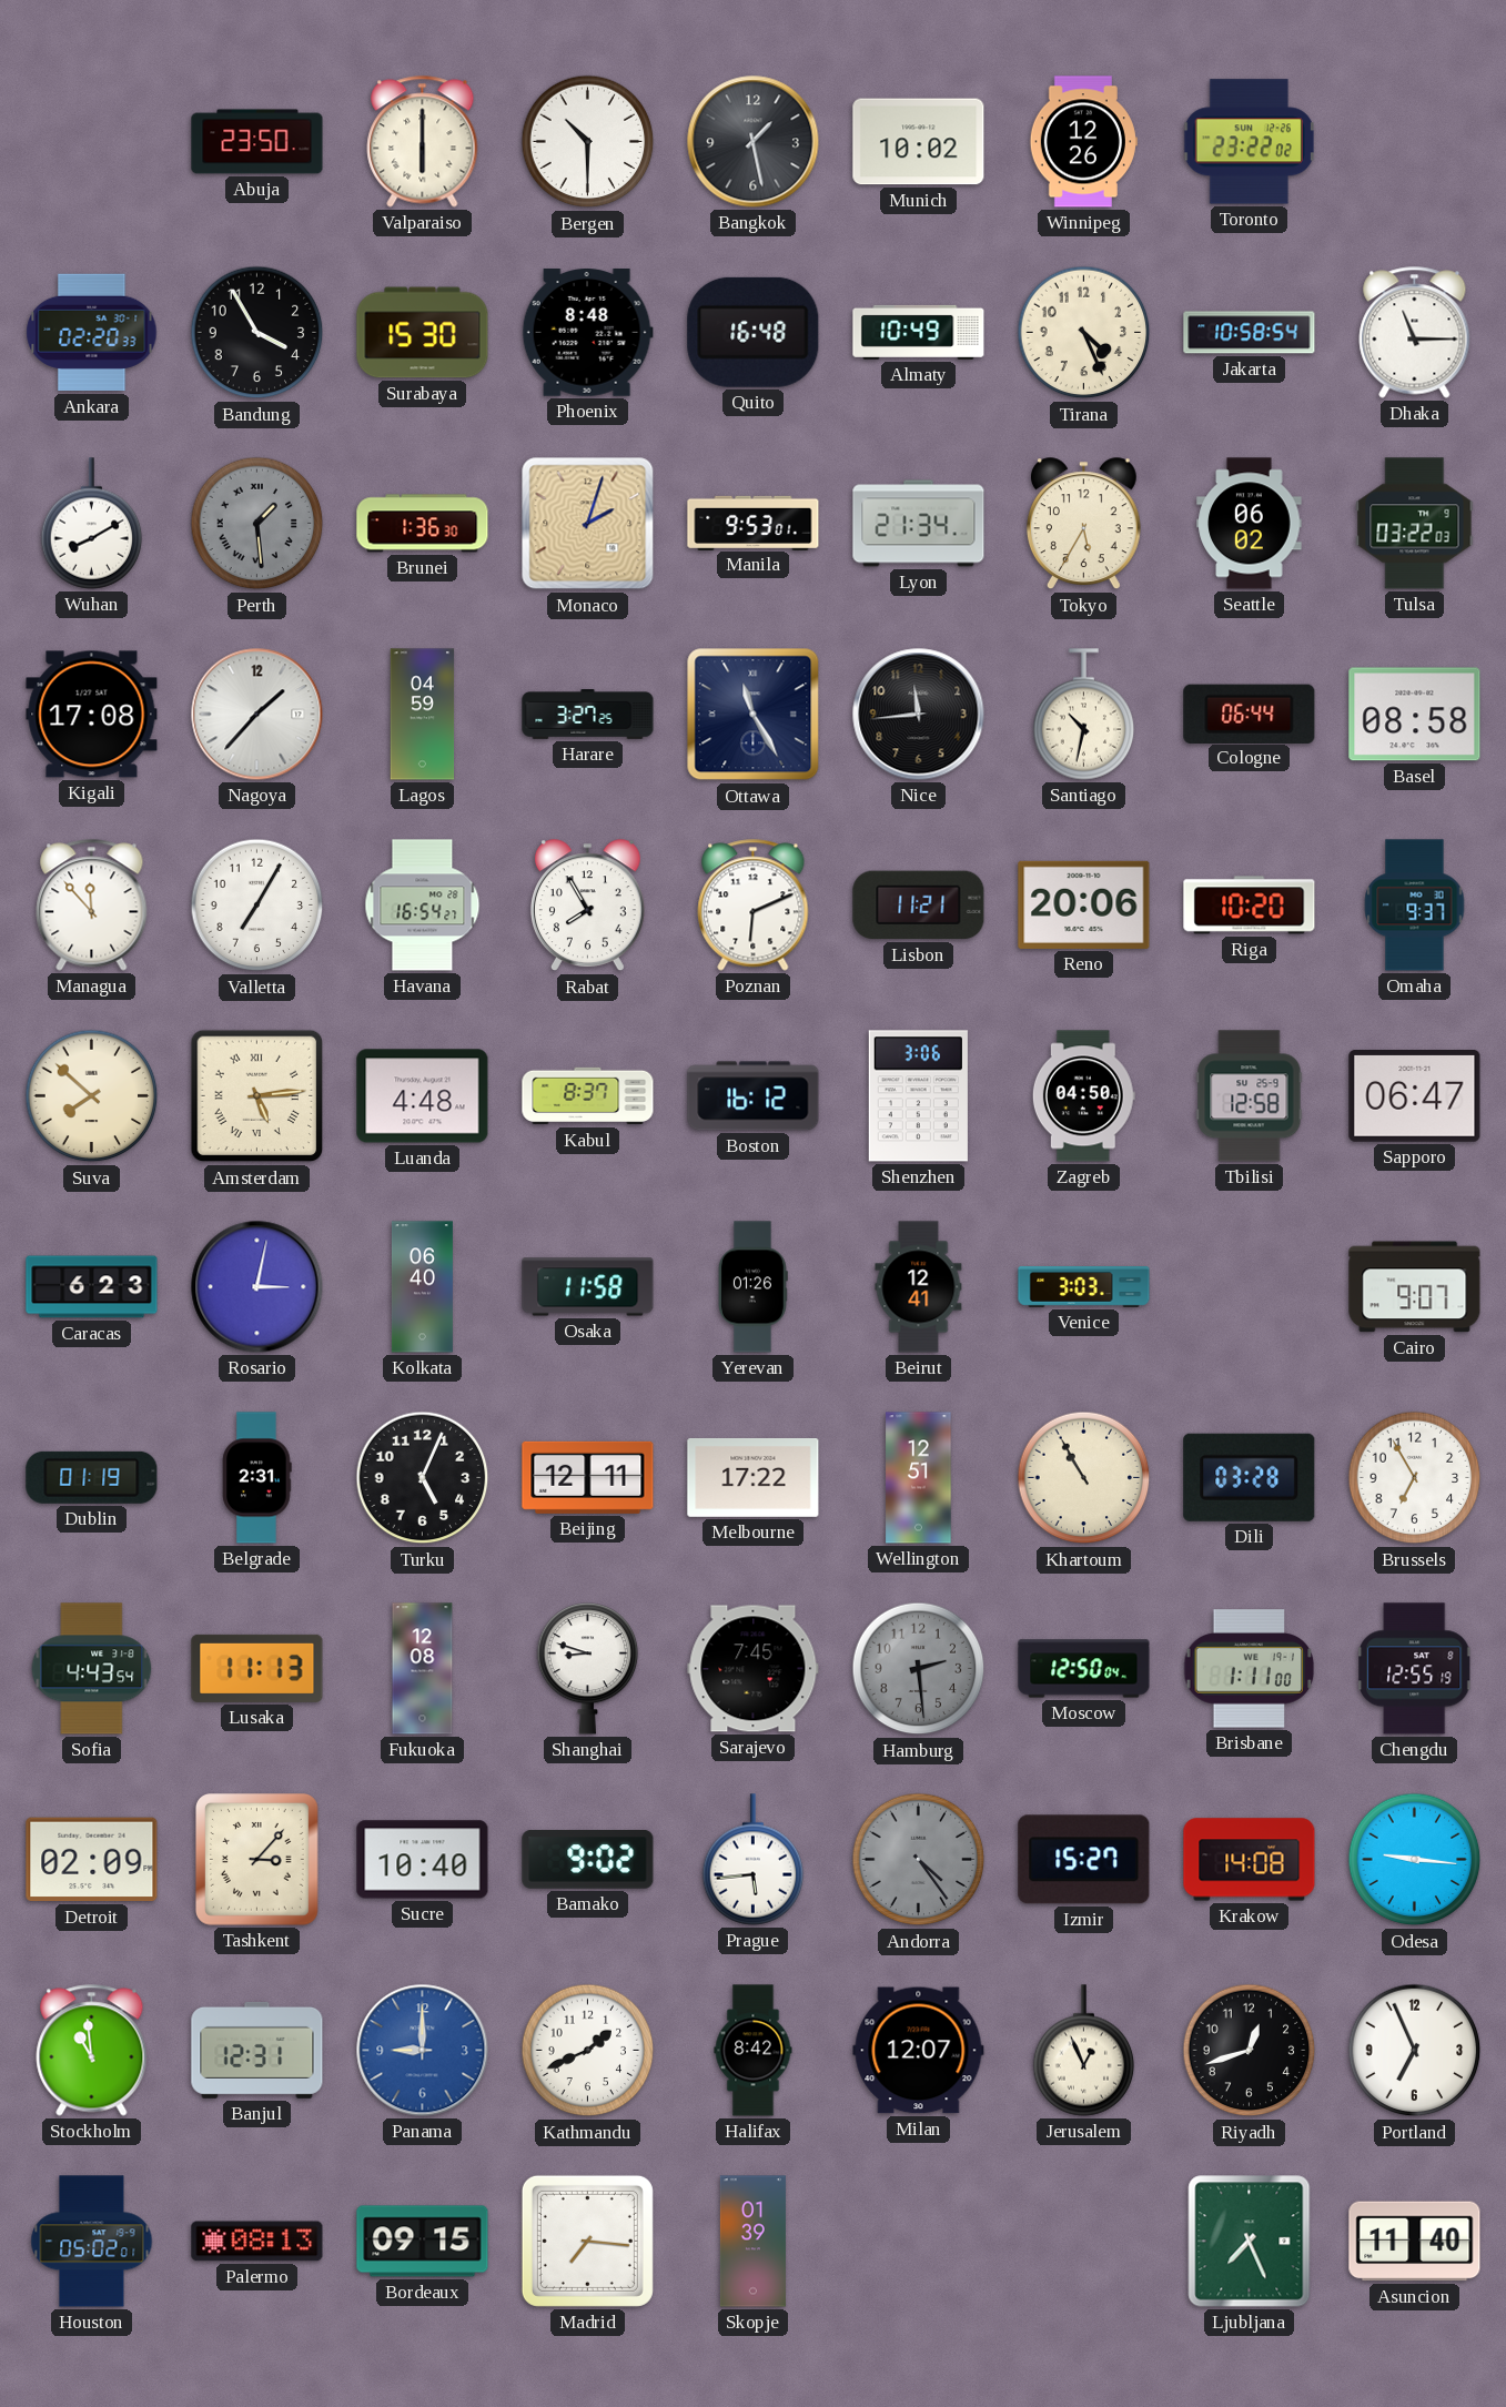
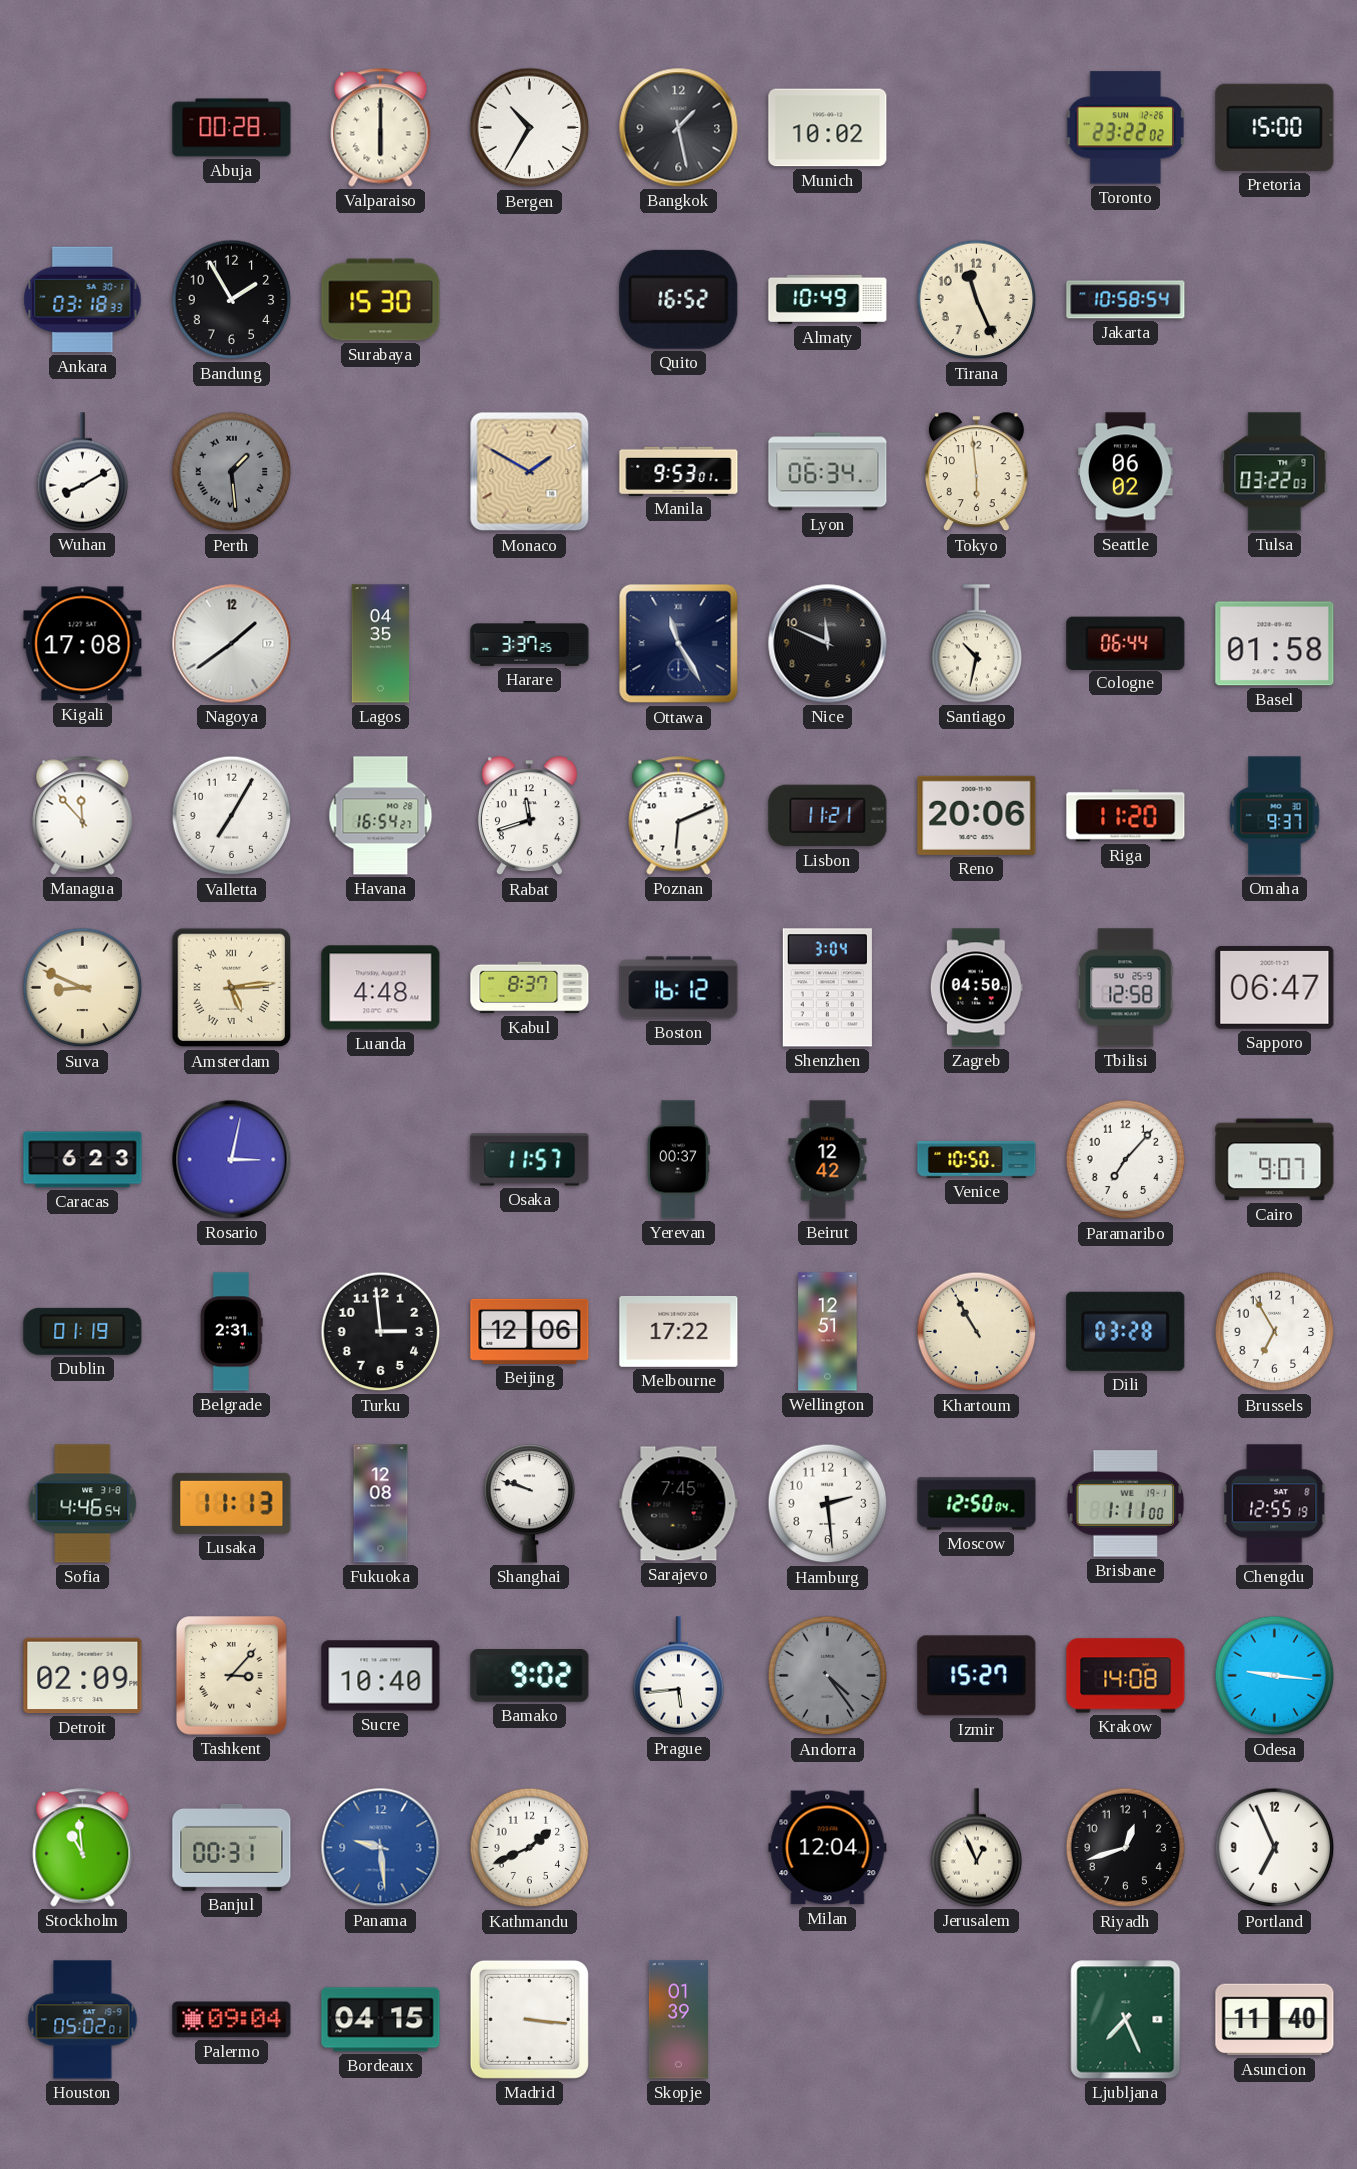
Abuja: 23:50 -> 00:28
Bergen: 10:30 -> 10:35
Winnipeg: 12:26 -> none
Pretoria: none -> 15:00
Ankara: 02:20 -> 03:18
Bandung: 3:55 -> 1:55
Phoenix: 8:48 -> none
Quito: 16:48 -> 16:52
Tirana: 4:26 -> 11:26
Dhaka: 11:15 -> none
Brunei: 1:36 -> none
Monaco: 2:03 -> 1:50
Lyon: 21:34 -> 06:34
Tokyo: 5:35 -> 5:59
Nagoya: 1:37 -> 1:39
Lagos: 04:59 -> 04:35
Harare: 3:27 -> 3:37
Nice: 11:44 -> 11:49
Basel: 08:58 -> 01:58
Rabat: 7:55 -> 11:42
Riga: 10:20 -> 11:20
Suva: 7:52 -> 8:49
Shenzhen: 3:06 -> 3:04
Kolkata: 06:40 -> none
Osaka: 11:58 -> 11:57
Yerevan: 01:26 -> 00:37
Beirut: 12:41 -> 12:42
Venice: 3:03 -> 10:50
Paramaribo: none -> 7:07
Turku: 5:04 -> 2:59
Beijing: 12:11 -> 12:06
Sofia: 4:43 -> 4:46
Shanghai: 8:48 -> 9:48
Hamburg dial: grey -> white
Banjul: 12:31 -> 00:31
Panama: 9:00 -> 9:29
Halifax: 8:42 -> none
Milan: 12:07 -> 12:04
Palermo: 08:13 -> 09:04
Bordeaux: 09:15 -> 04:15
Madrid: 7:16 -> 3:16
